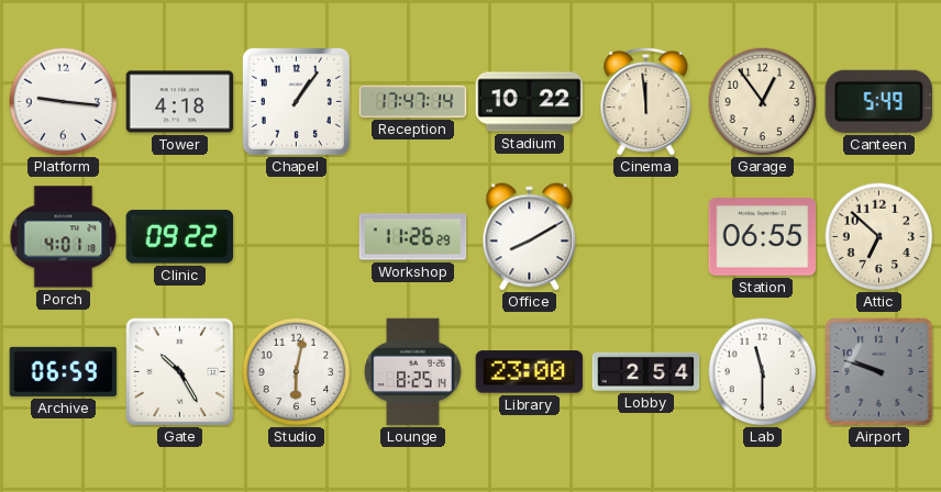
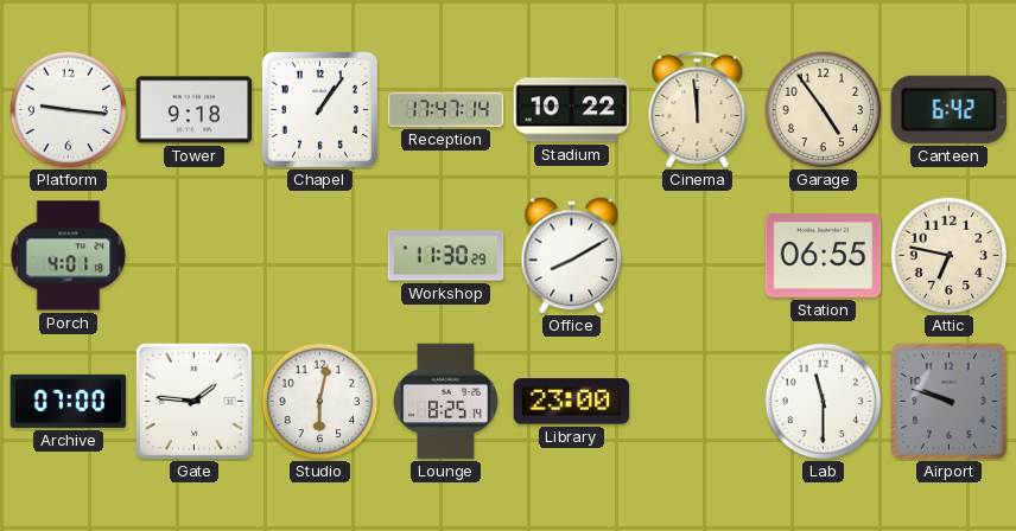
Tower: 4:18 -> 9:18
Garage: 12:54 -> 4:54
Canteen: 5:49 -> 6:42
Clinic: 09:22 -> none
Workshop: 11:26 -> 11:30
Attic: 6:52 -> 6:47
Archive: 06:59 -> 07:00
Gate: 10:25 -> 1:46
Lobby: 2:54 -> none
